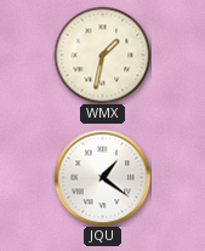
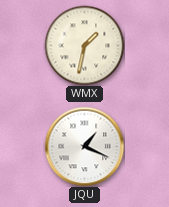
JQU: 1:21 -> 1:19
